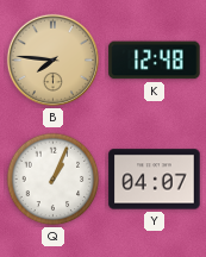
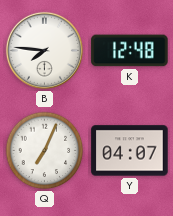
B dial: champagne -> white
Q: 1:04 -> 7:04
